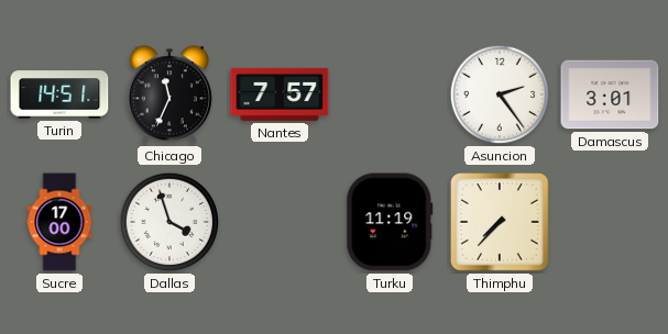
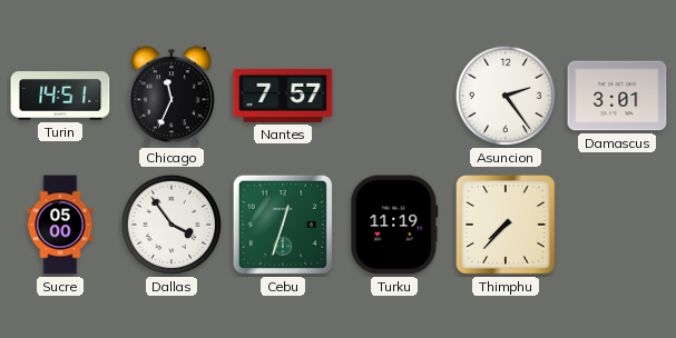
Sucre: 17:00 -> 05:00
Dallas: 3:57 -> 3:54
Cebu: none -> 12:33
